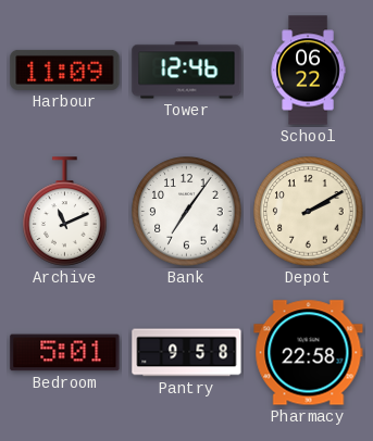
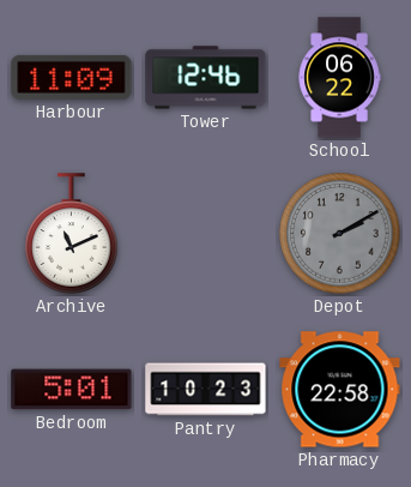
Bank: 7:06 -> none
Depot dial: cream -> grey
Pantry: 9:58 -> 10:23
